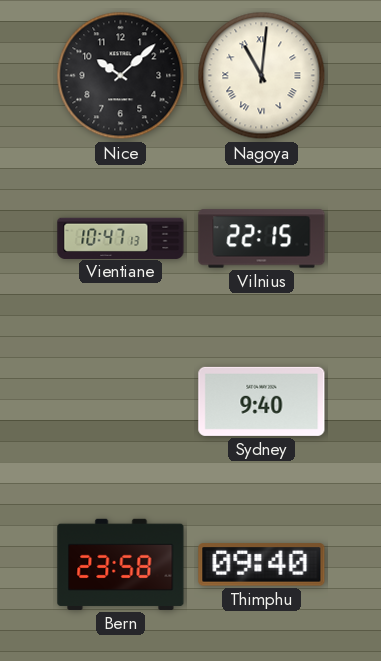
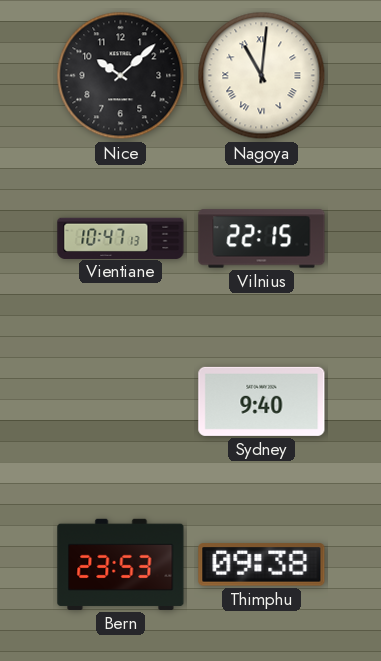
Bern: 23:58 -> 23:53
Thimphu: 09:40 -> 09:38
